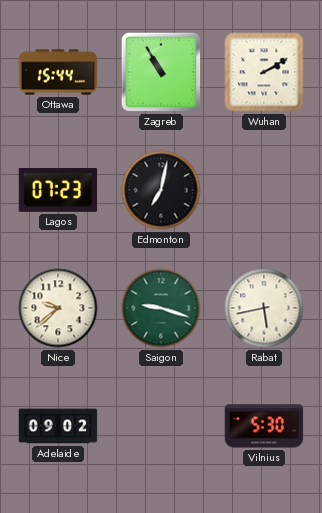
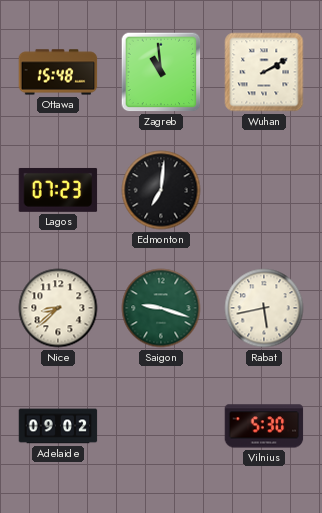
Ottawa: 15:44 -> 15:48
Zagreb: 10:55 -> 10:59
Edmonton: 7:02 -> 7:01
Nice: 9:38 -> 8:38
